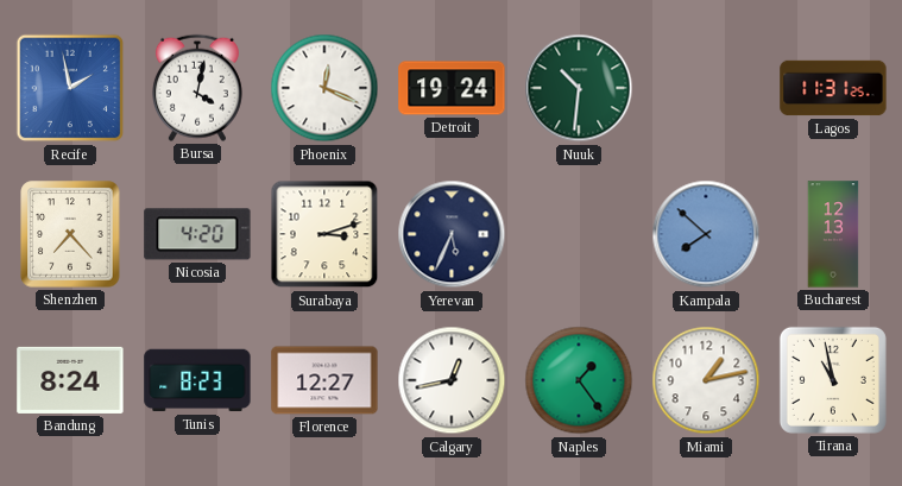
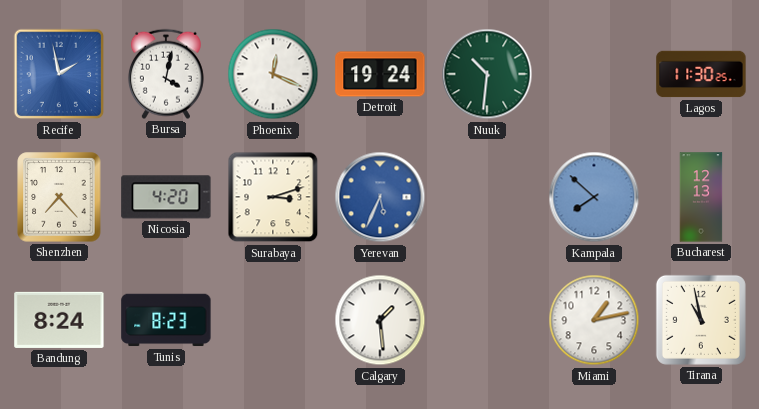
Lagos: 11:31 -> 11:30
Yerevan dial: navy -> blue
Florence: 12:27 -> none
Calgary: 12:43 -> 1:29
Naples: 1:24 -> none
